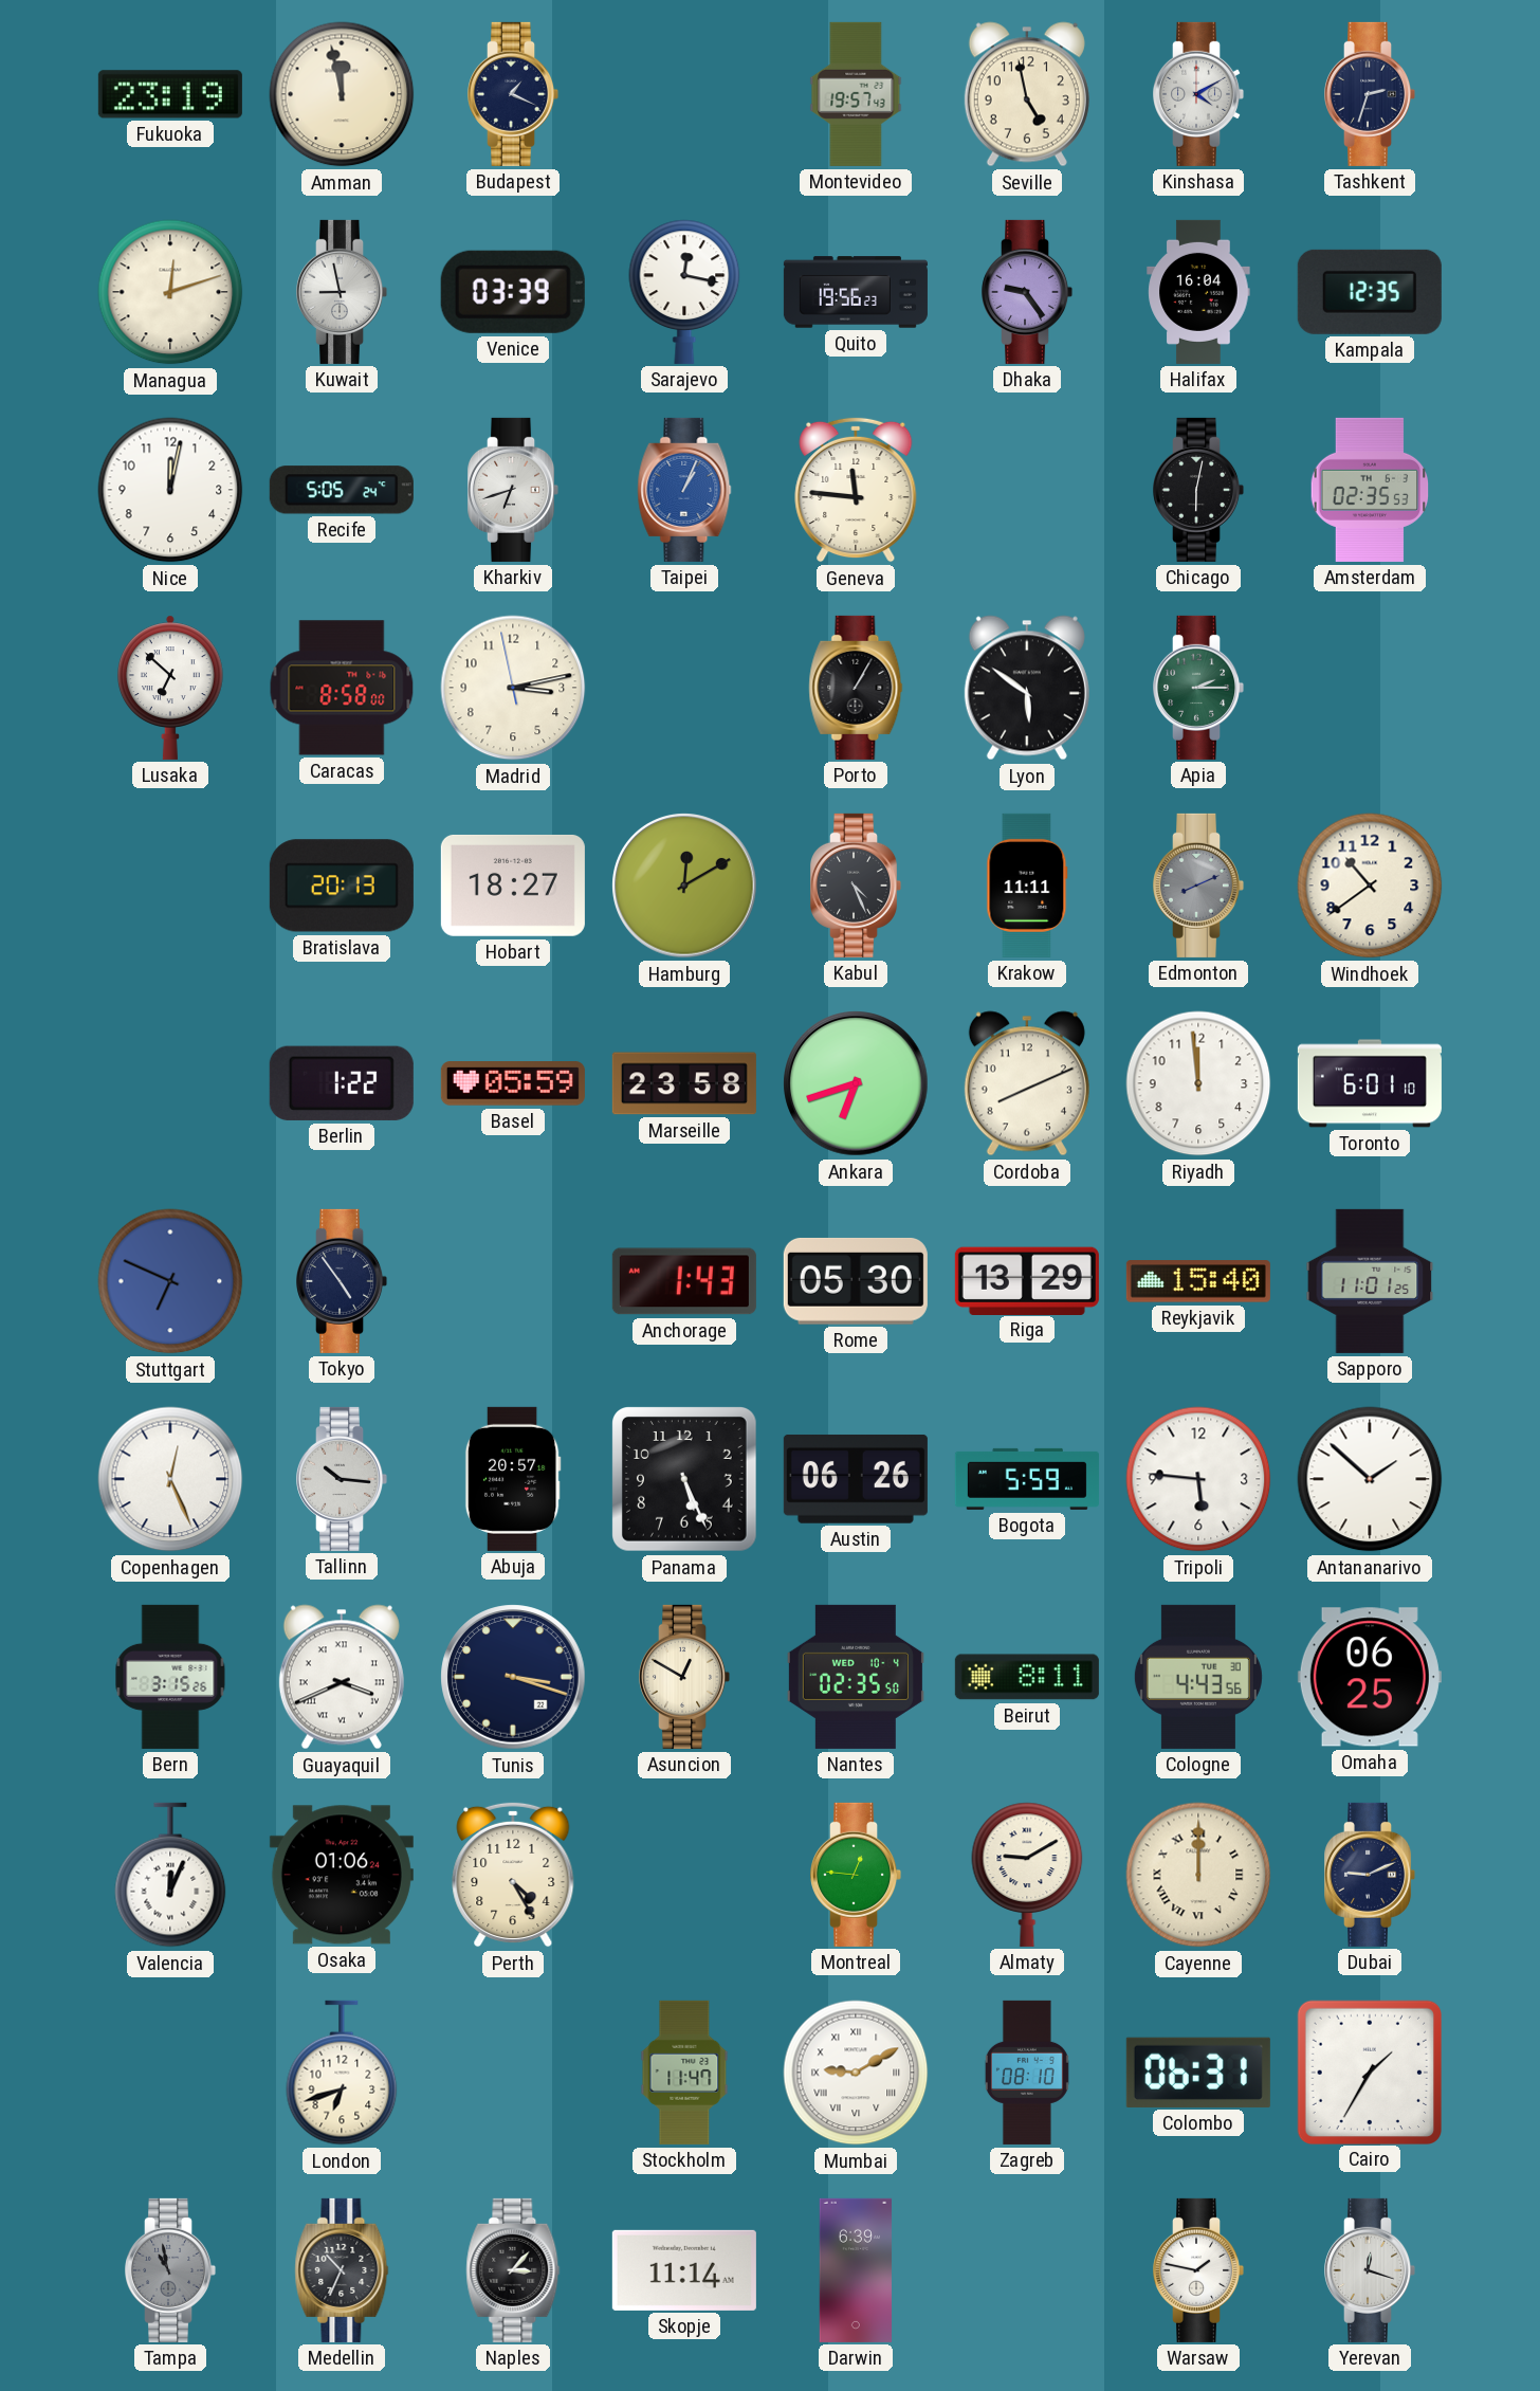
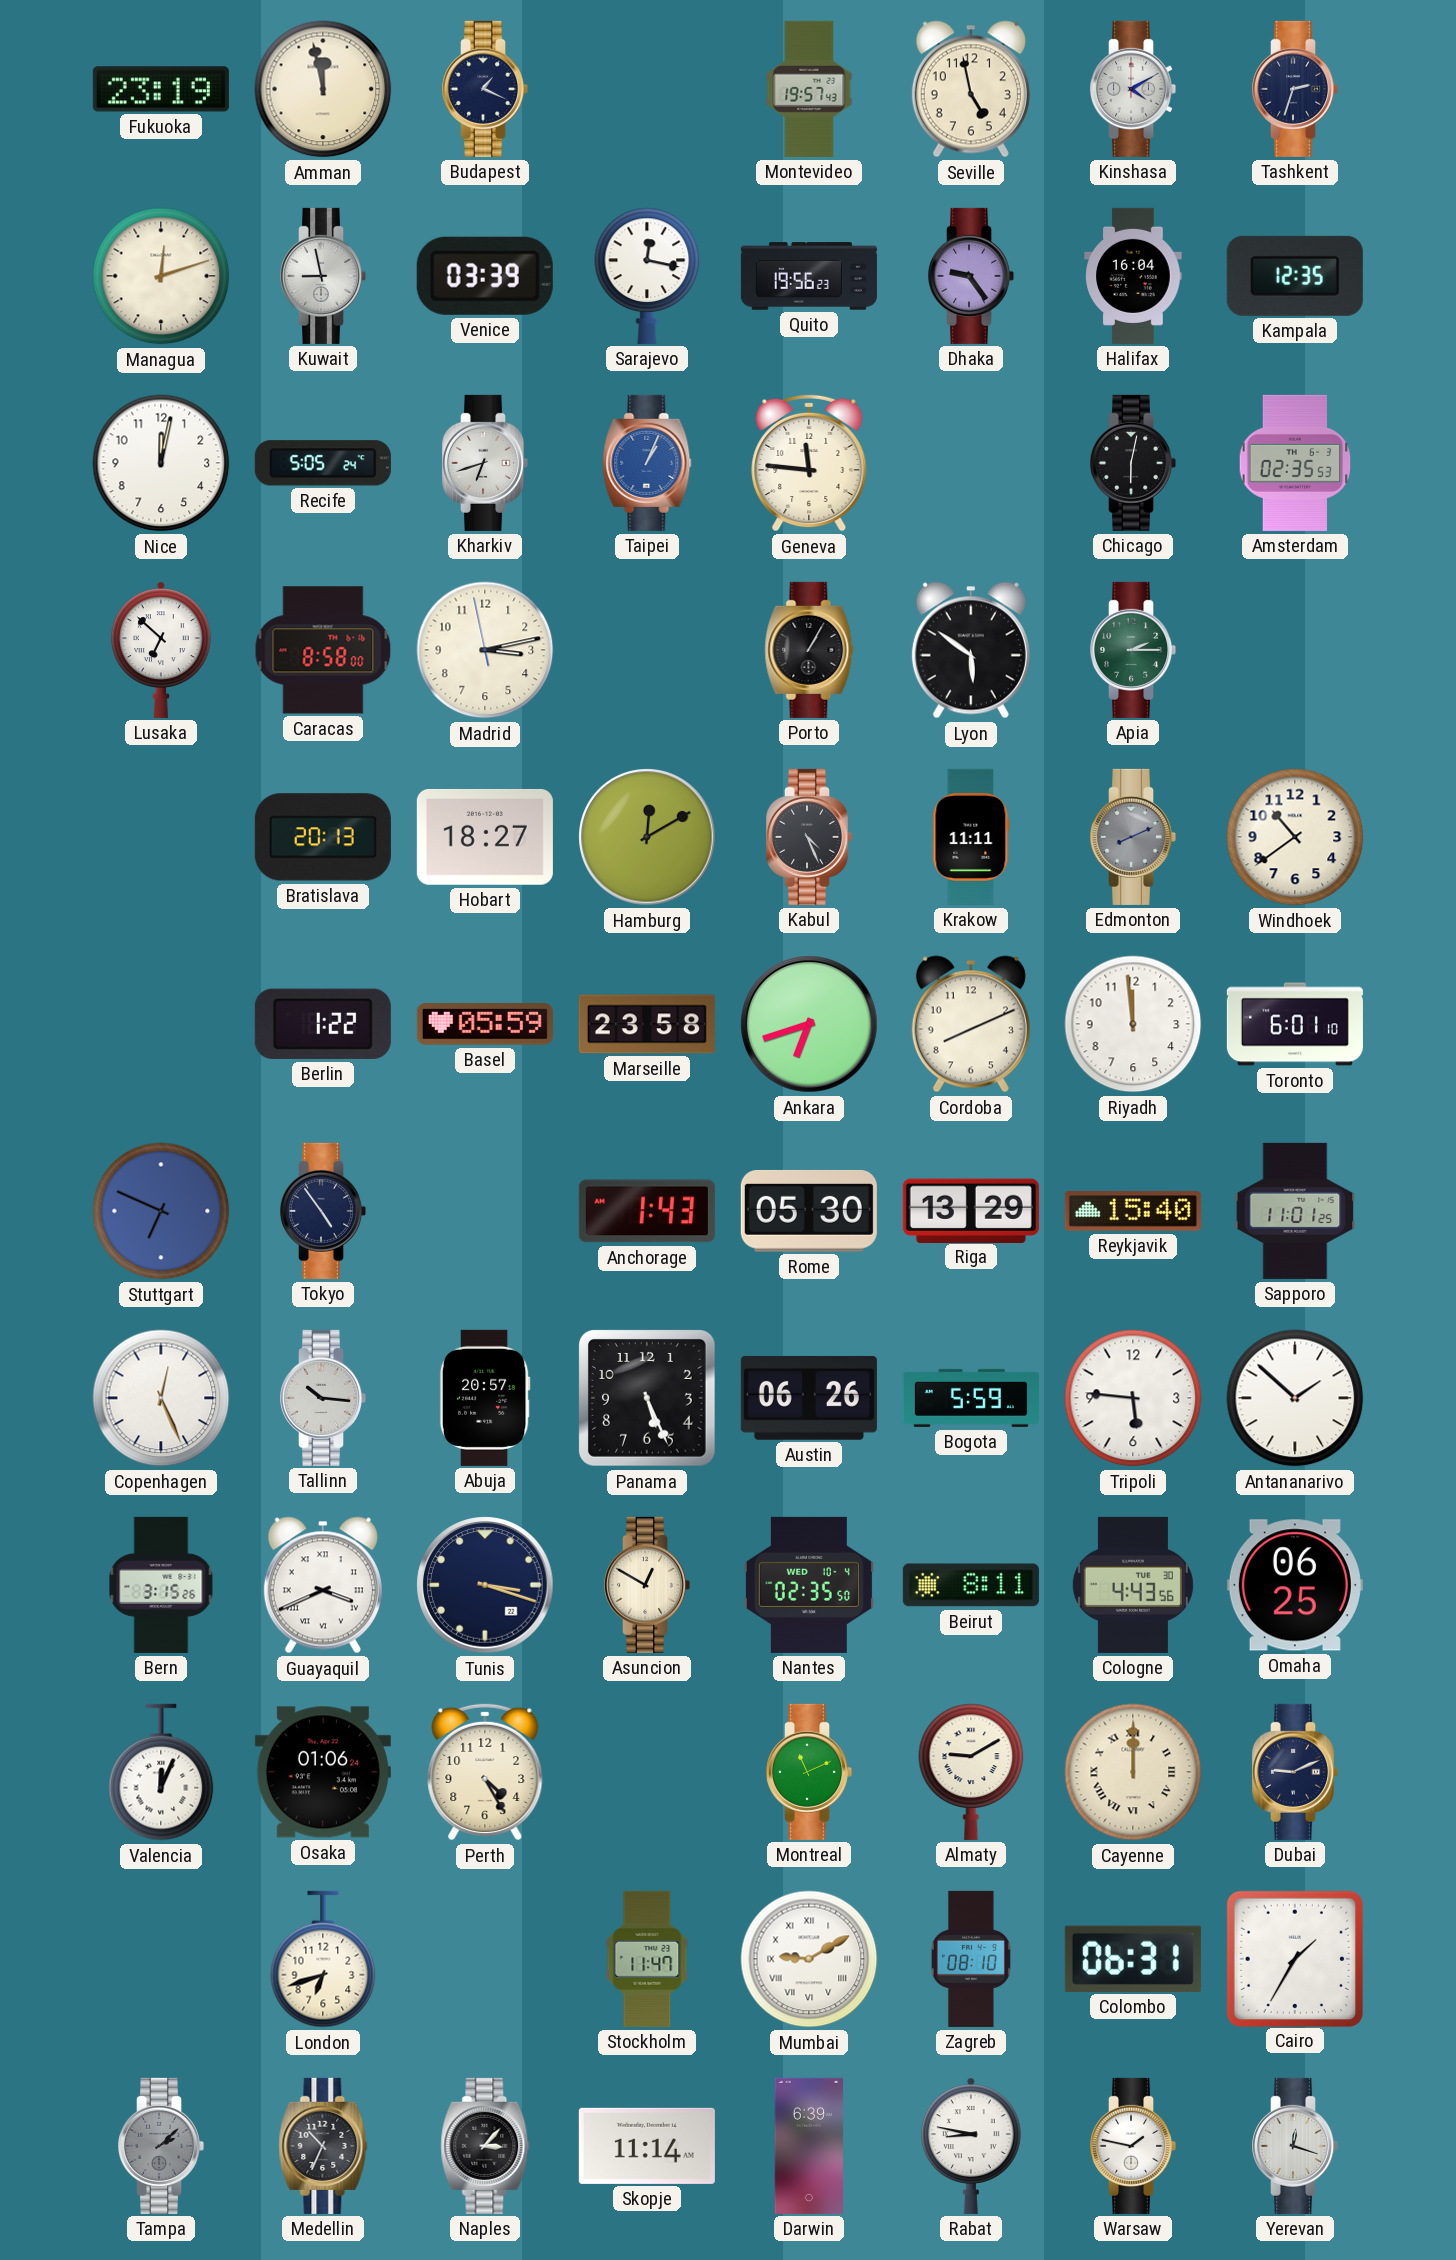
Montreal: 12:46 -> 11:11
Tampa: 10:58 -> 2:08
Rabat: none -> 8:47
